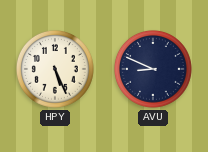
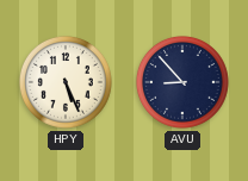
AVU: 8:49 -> 8:53
